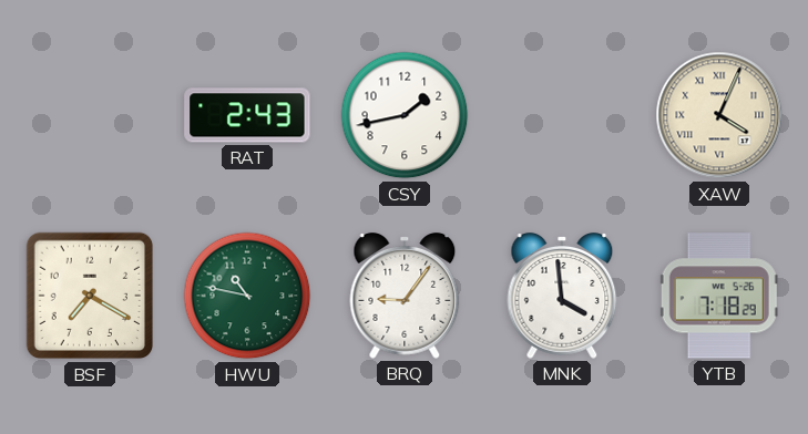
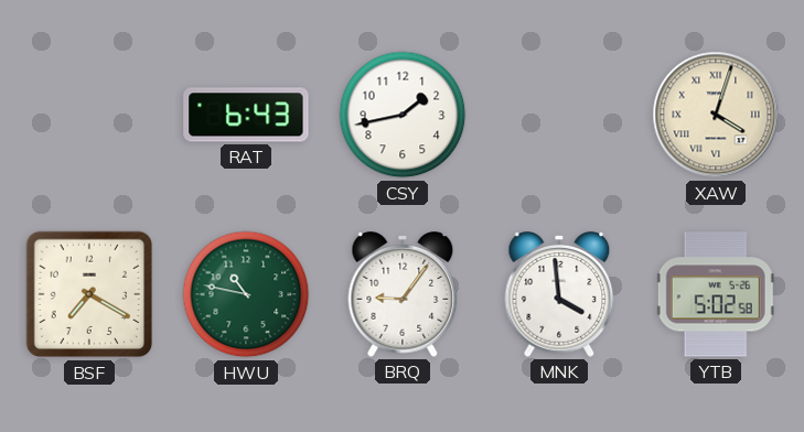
RAT: 2:43 -> 6:43
XAW: 4:04 -> 4:03
YTB: 7:18 -> 5:02
